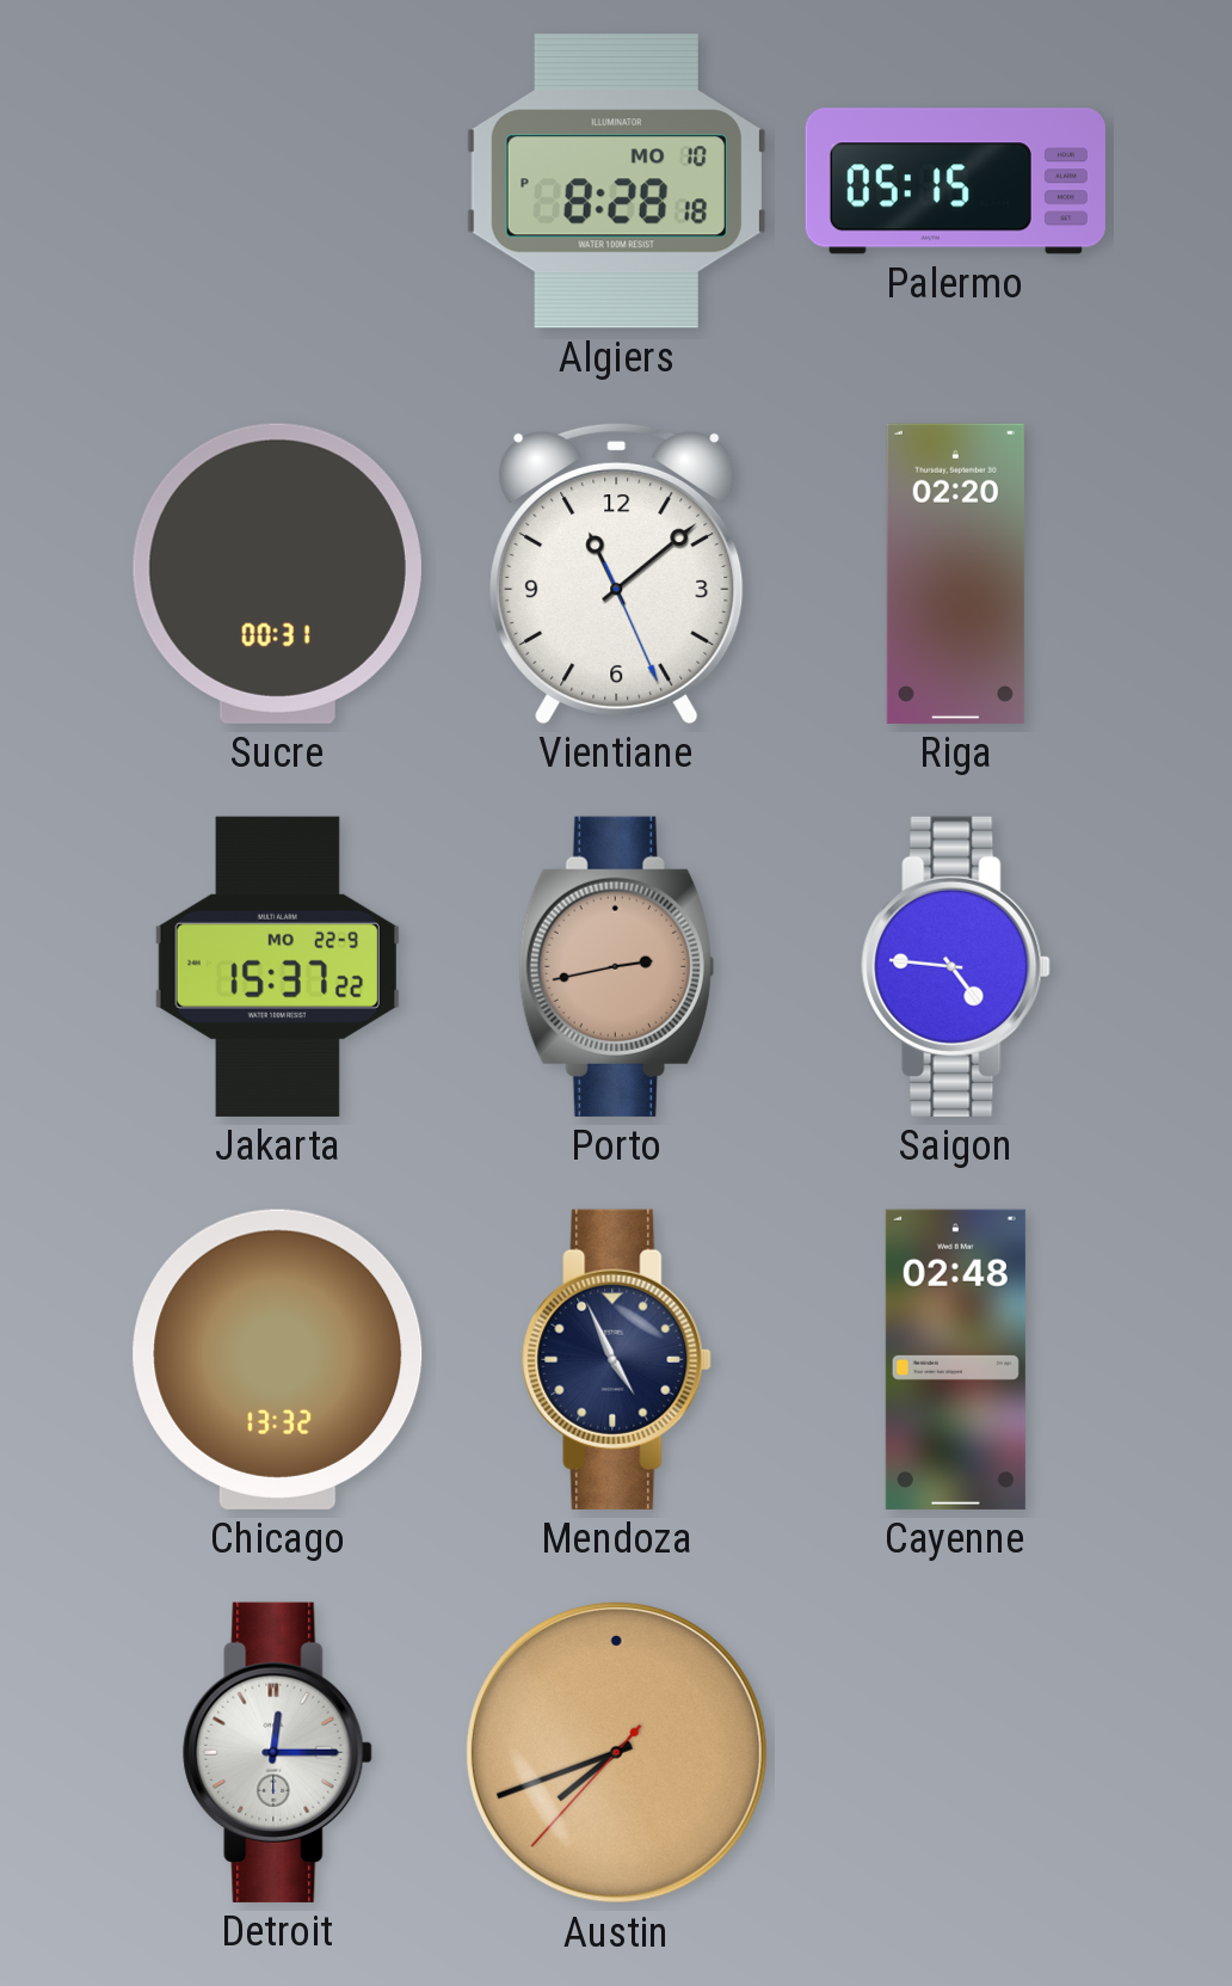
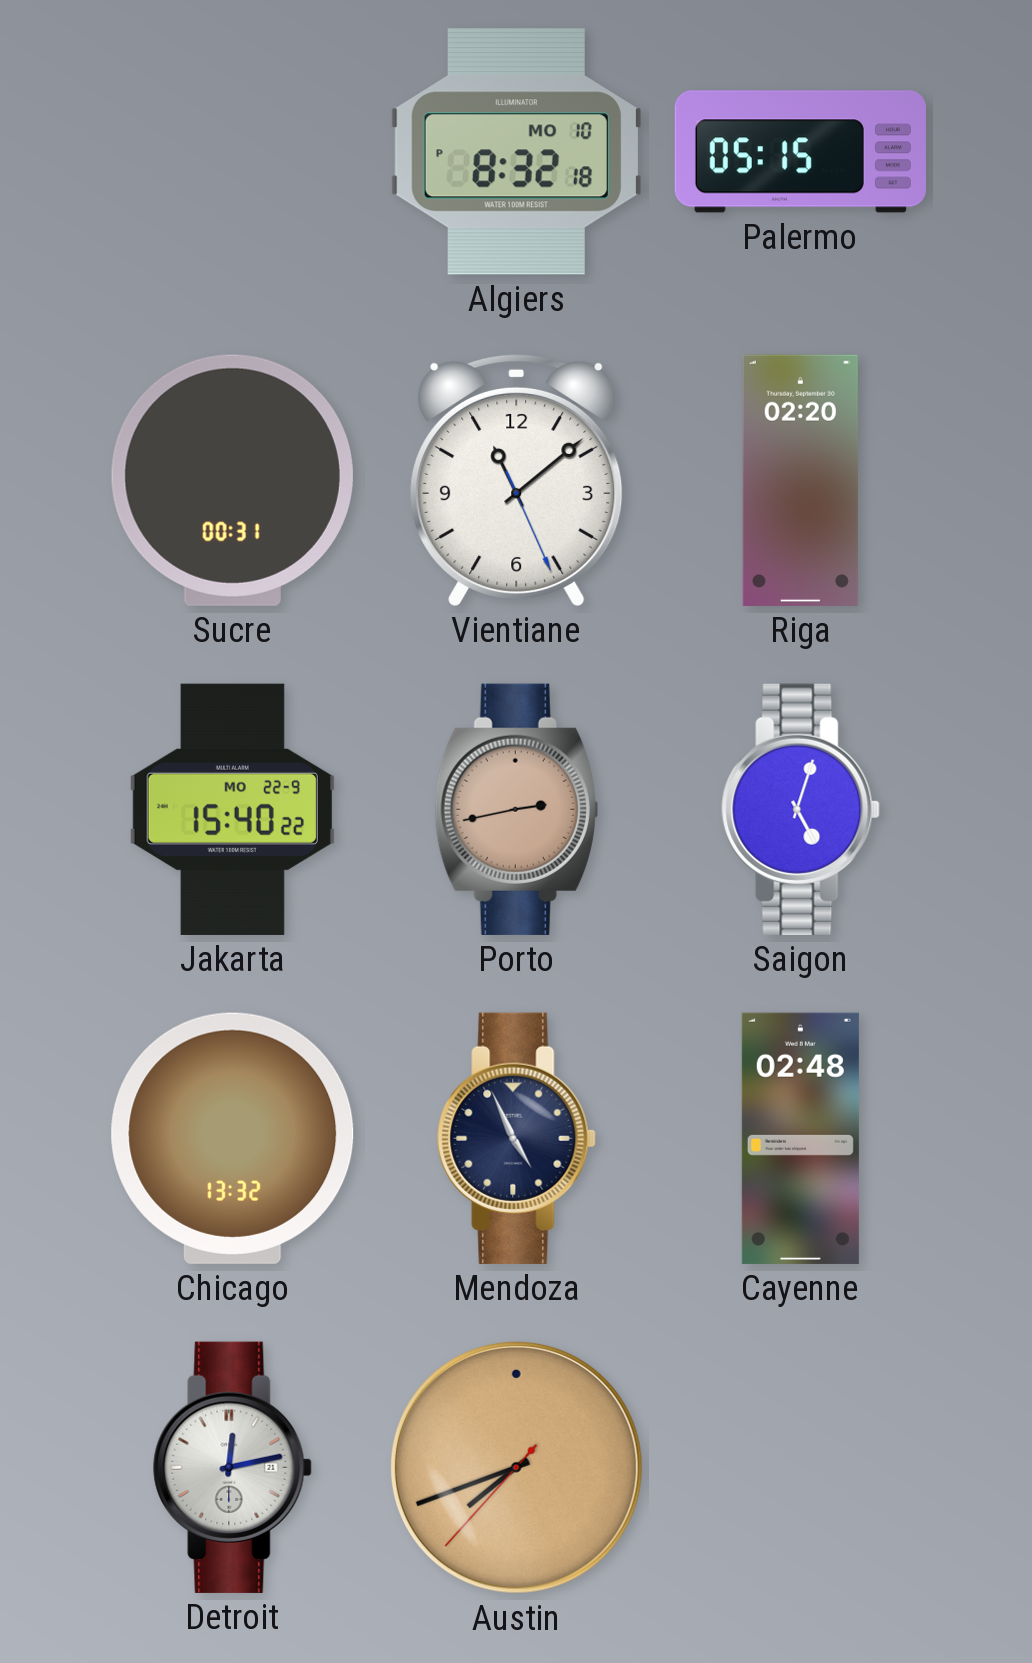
Algiers: 8:28 -> 8:32
Jakarta: 15:37 -> 15:40
Saigon: 4:46 -> 5:03
Detroit: 12:15 -> 12:13
